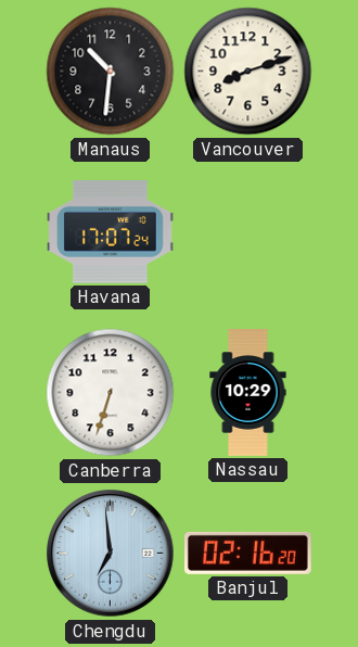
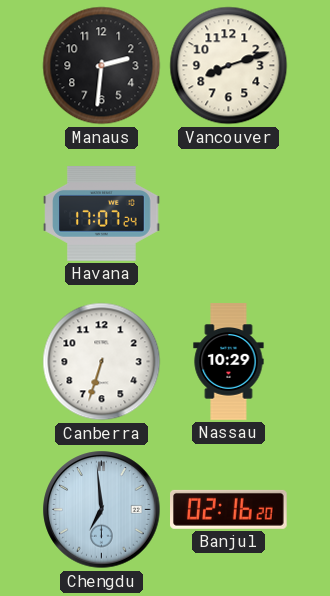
Manaus: 10:31 -> 2:31
